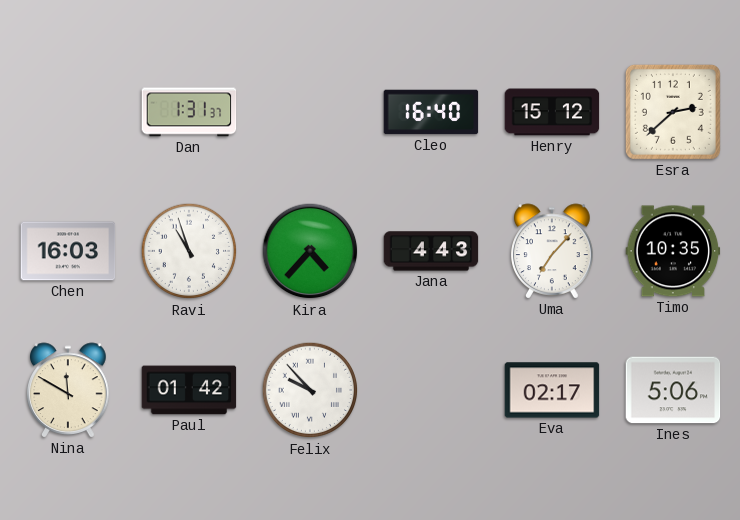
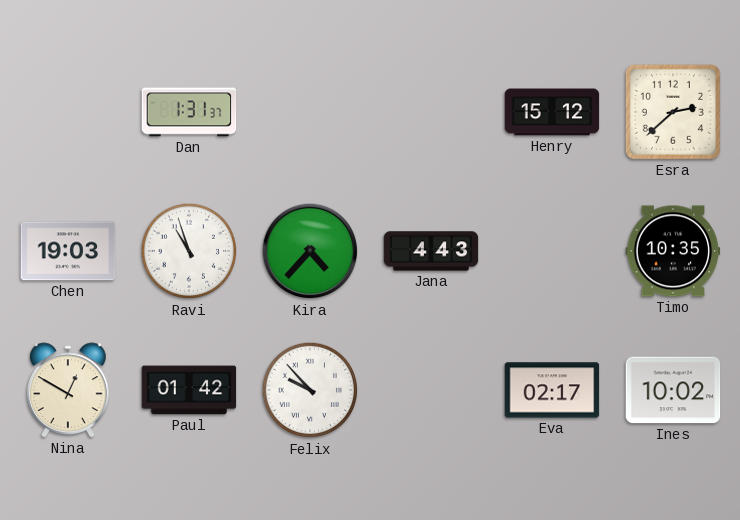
Cleo: 16:40 -> none
Chen: 16:03 -> 19:03
Uma: 7:07 -> none
Nina: 11:50 -> 12:50
Ines: 5:06 -> 10:02
